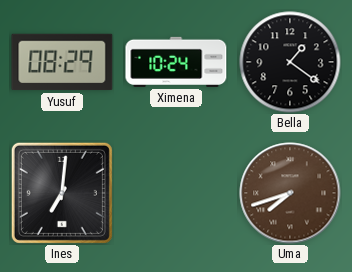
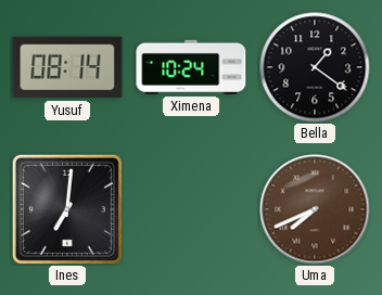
Yusuf: 08:29 -> 08:14
Uma: 7:42 -> 7:41
